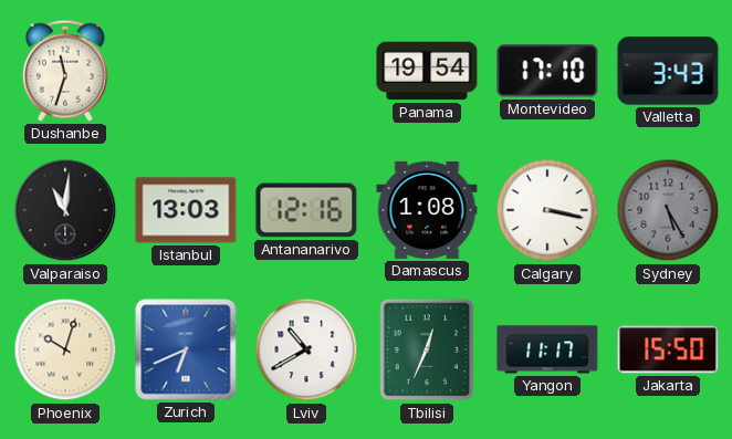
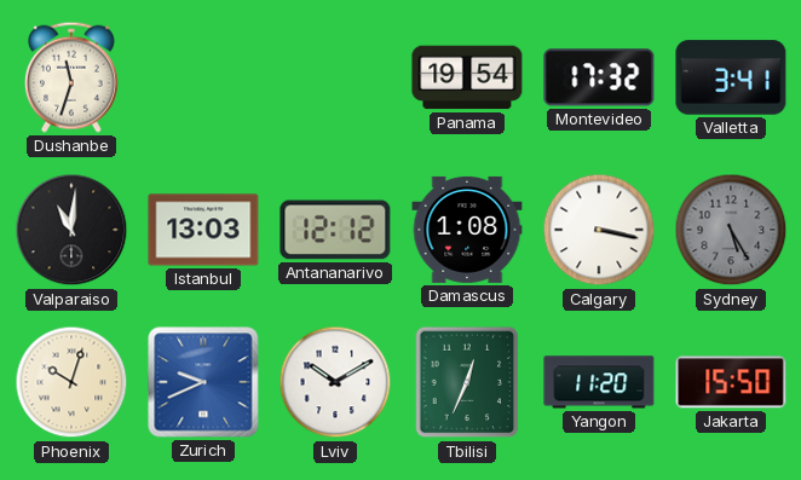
Montevideo: 17:10 -> 17:32
Valletta: 3:43 -> 3:41
Antananarivo: 12:16 -> 12:12
Zurich: 6:41 -> 9:41
Lviv: 10:40 -> 10:10
Yangon: 11:17 -> 11:20
